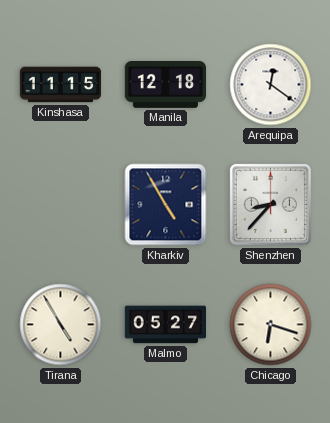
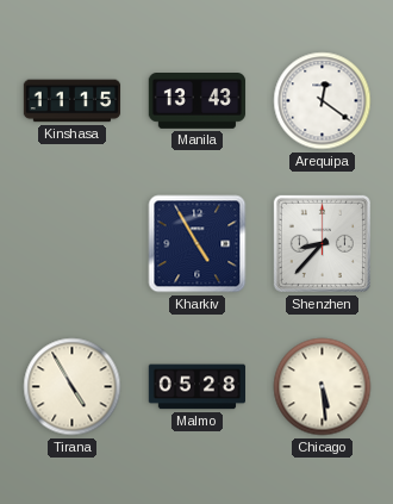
Manila: 12:18 -> 13:43
Malmo: 05:27 -> 05:28
Chicago: 6:18 -> 5:29
